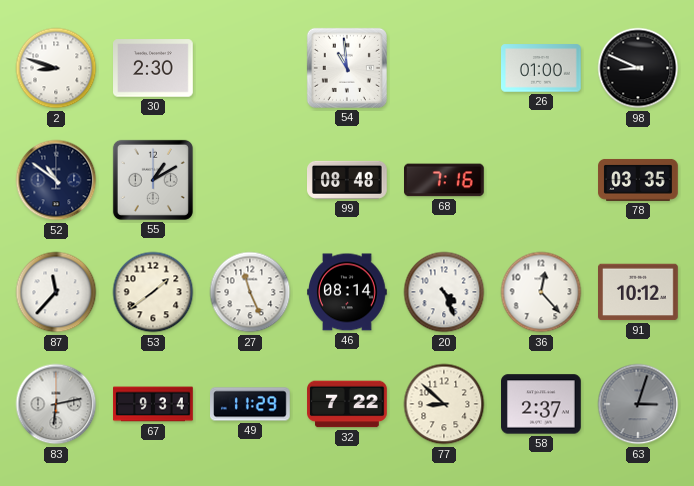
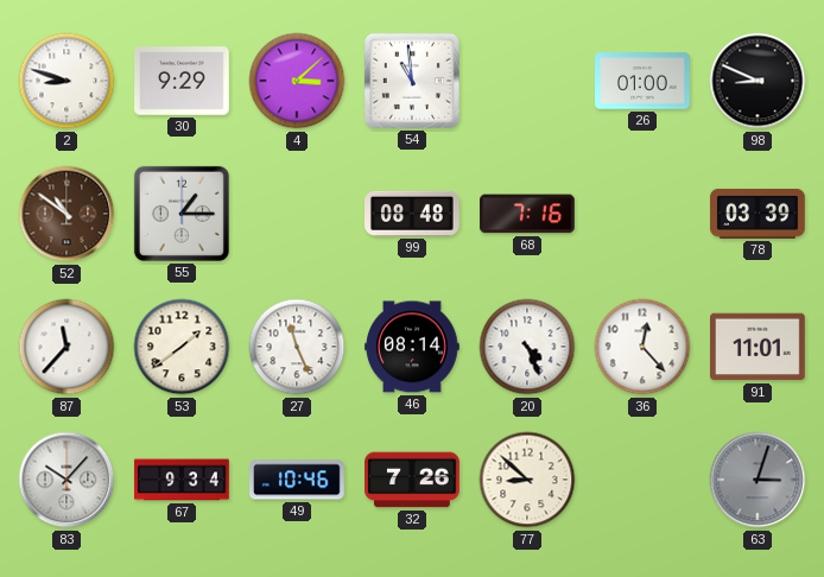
30: 2:30 -> 9:29
4: none -> 3:08
52 dial: navy -> brown
55: 1:10 -> 1:15
78: 03:35 -> 03:39
91: 10:12 -> 11:01
83: 6:13 -> 10:07
49: 11:29 -> 10:46
32: 7:22 -> 7:26
58: 2:37 -> none
